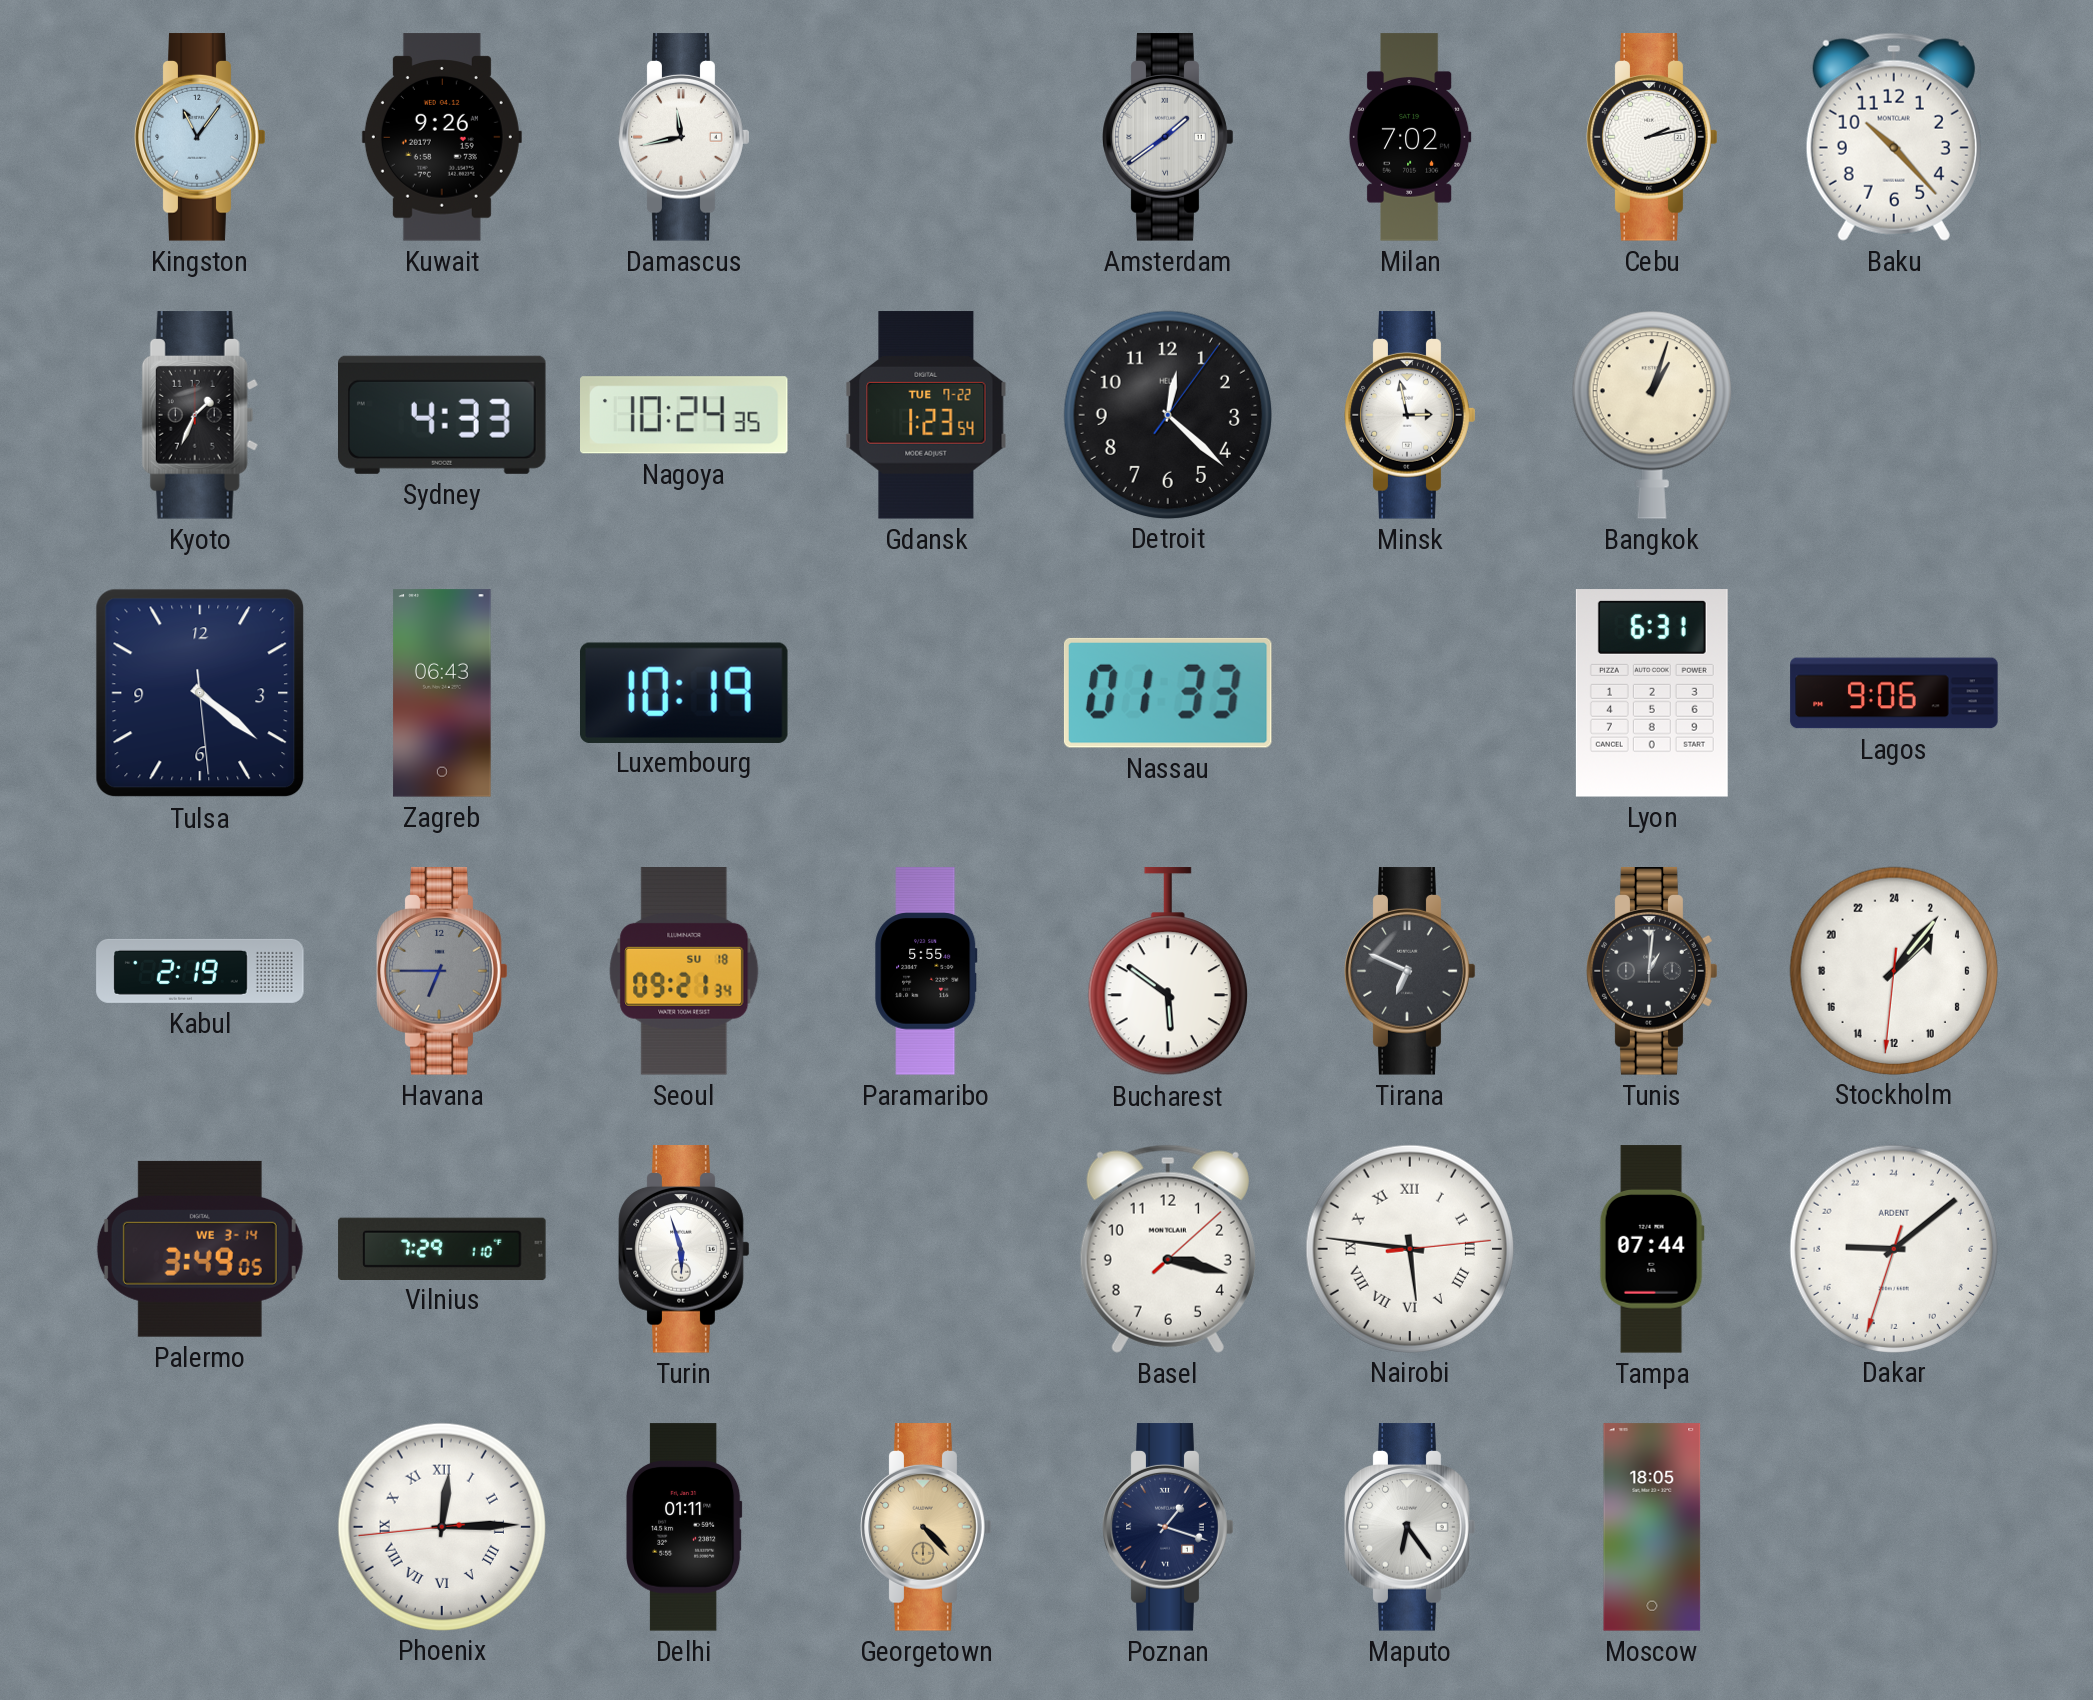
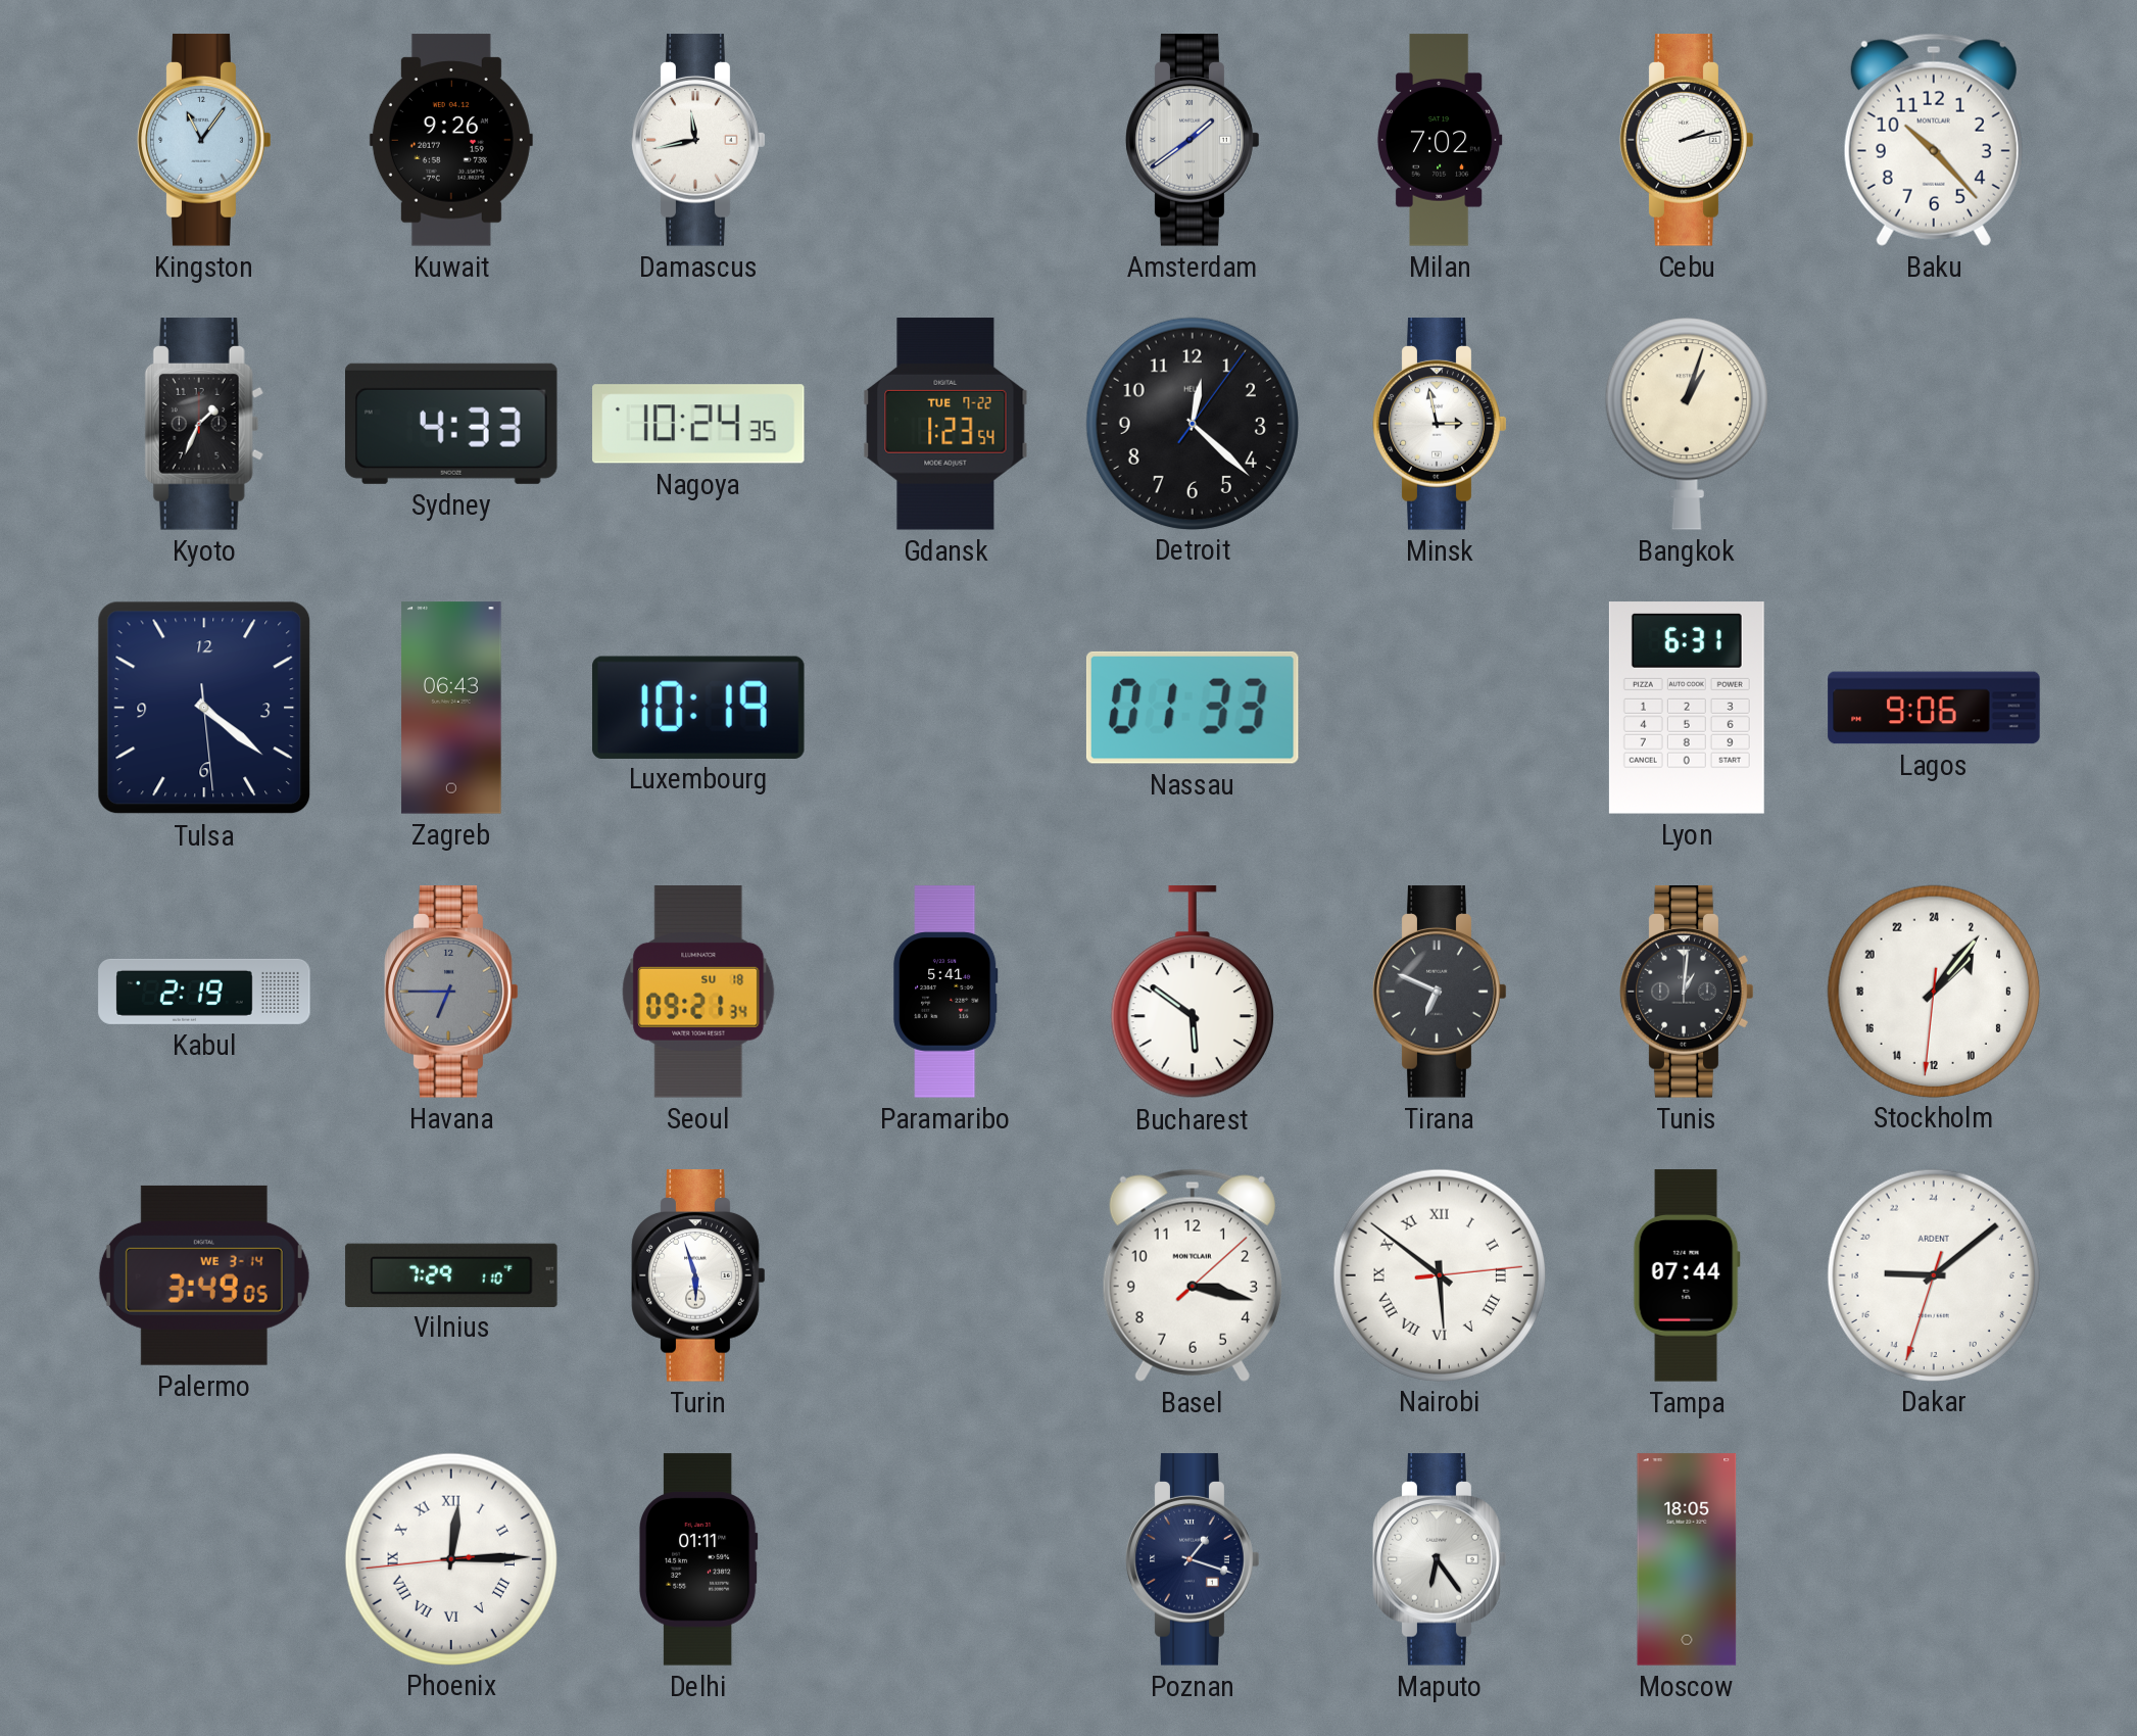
Paramaribo: 5:55 -> 5:41
Nairobi: 5:46 -> 5:51
Georgetown: 4:23 -> none
